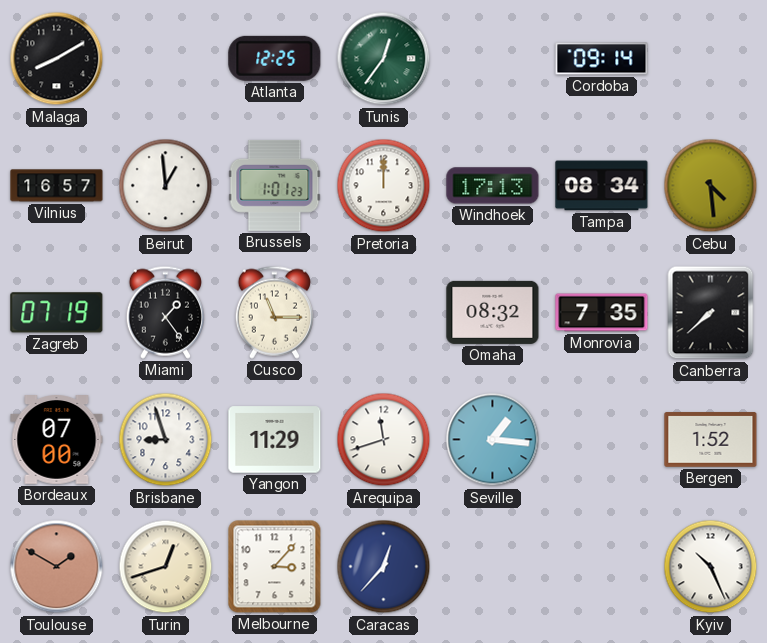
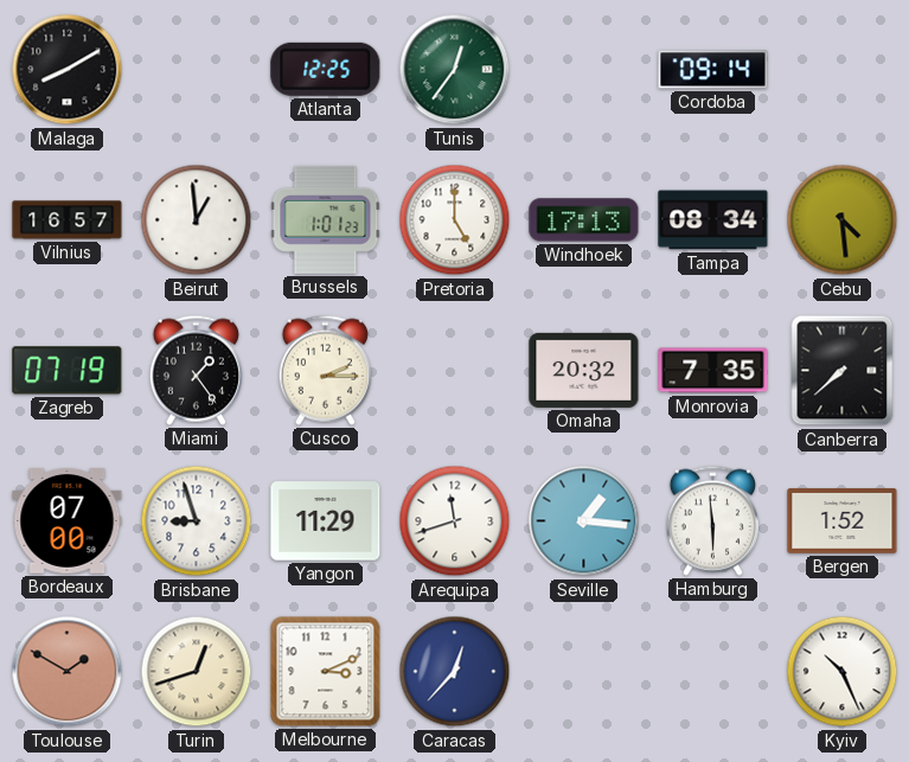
Pretoria: 12:00 -> 5:00
Cusco: 11:15 -> 2:15
Omaha: 08:32 -> 20:32
Hamburg: none -> 5:59
Melbourne: 3:07 -> 3:11
